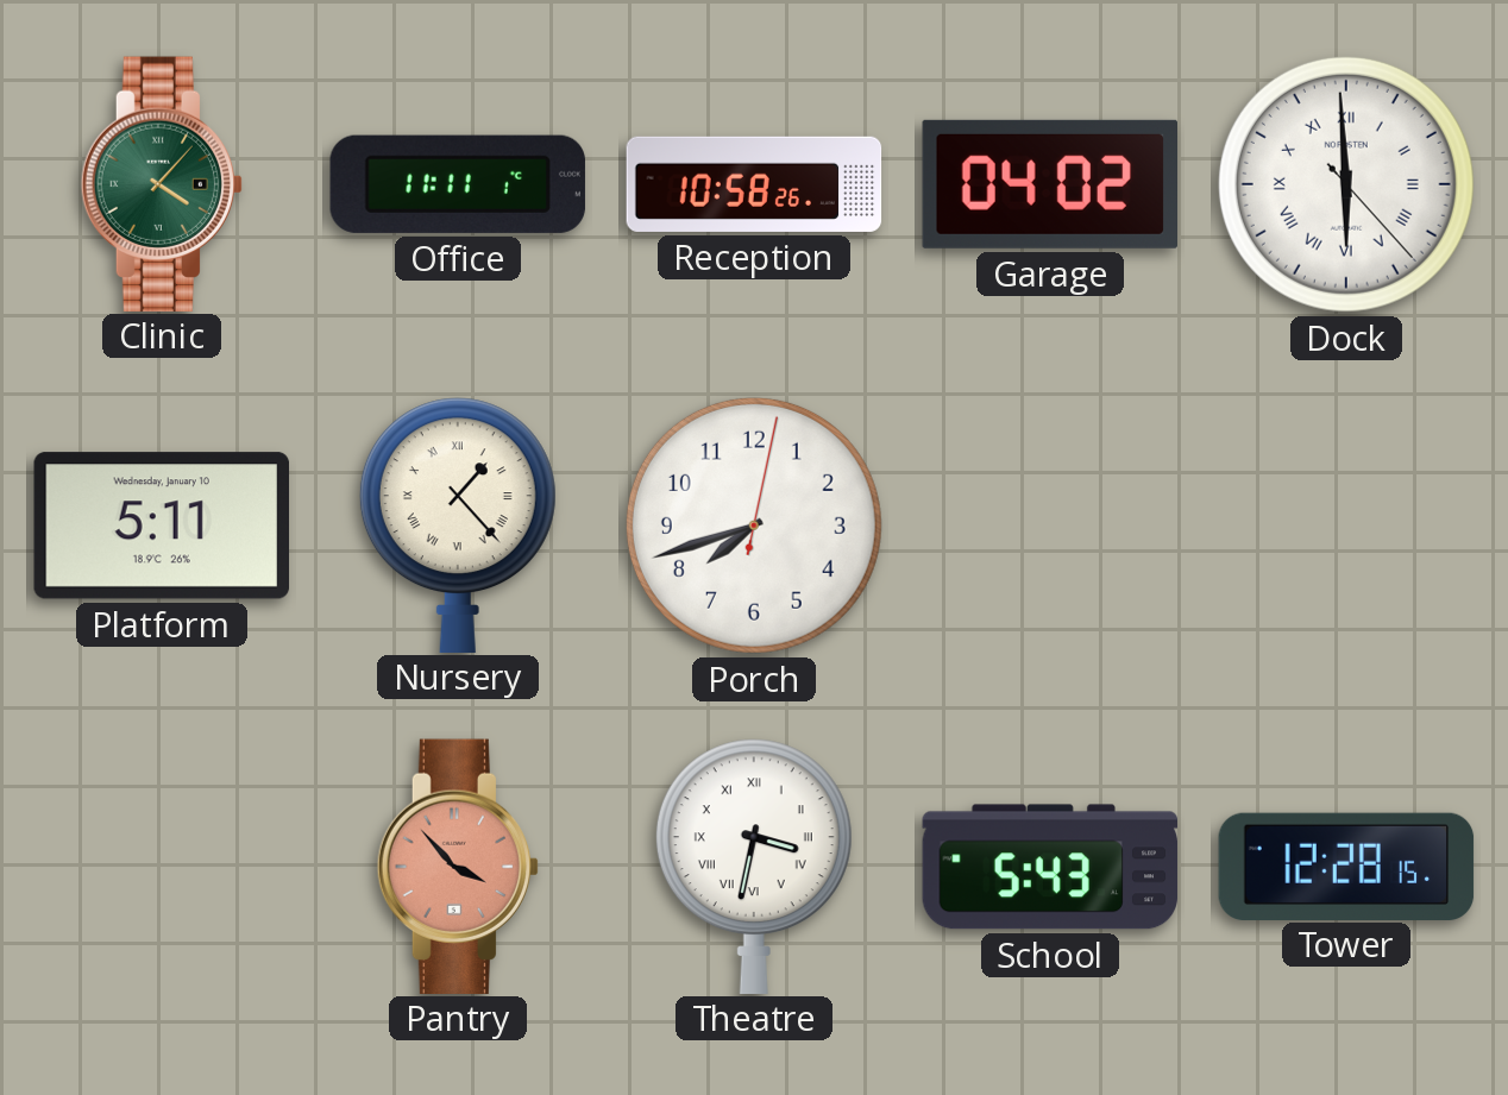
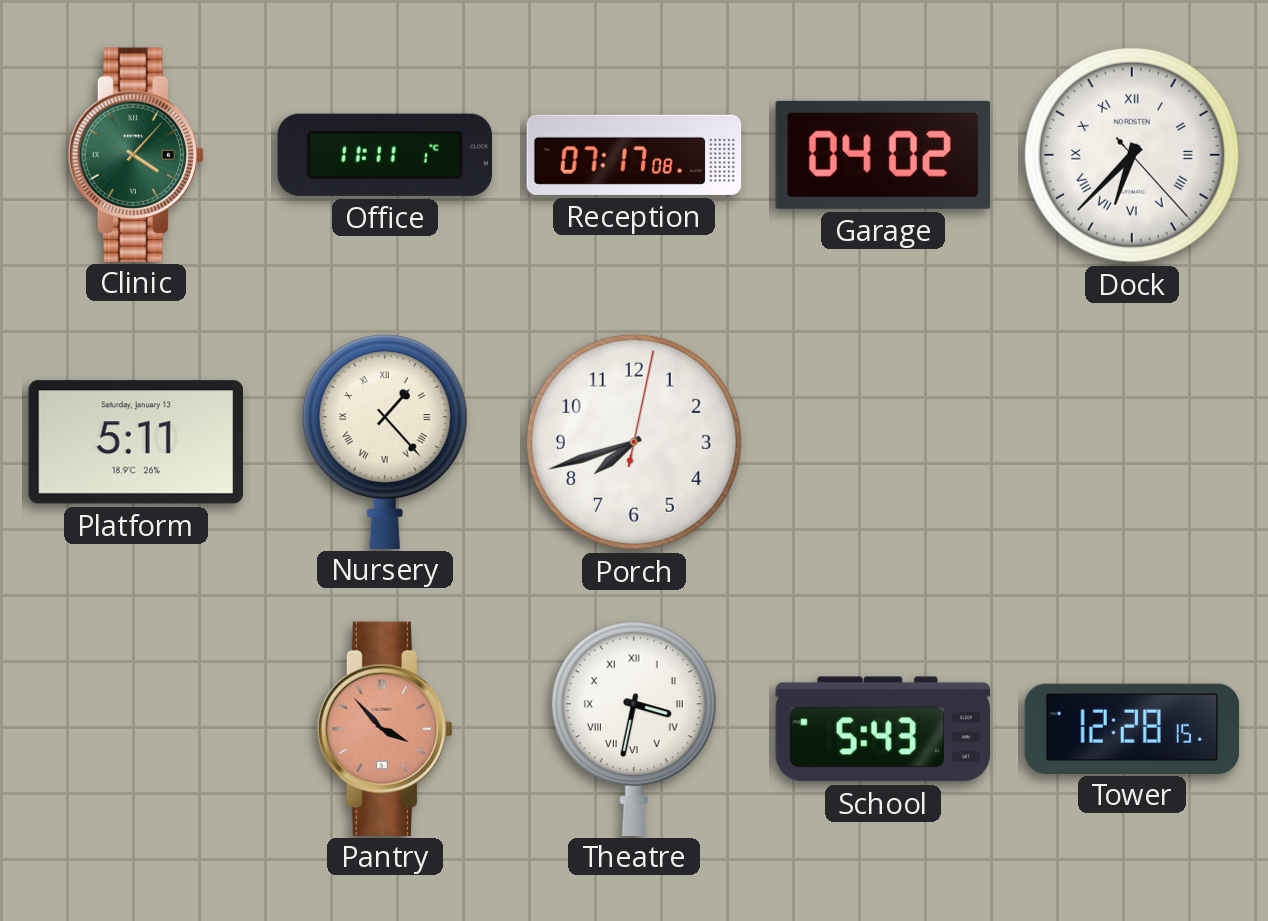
Reception: 10:58 -> 07:17
Dock: 5:59 -> 6:37
Platform date: Wednesday, January 10 -> Saturday, January 13
